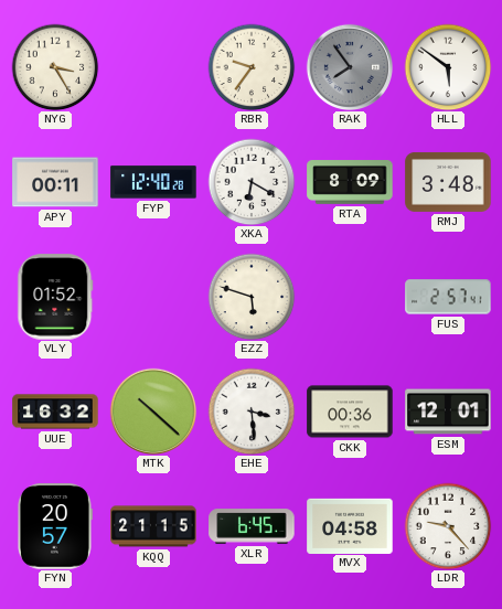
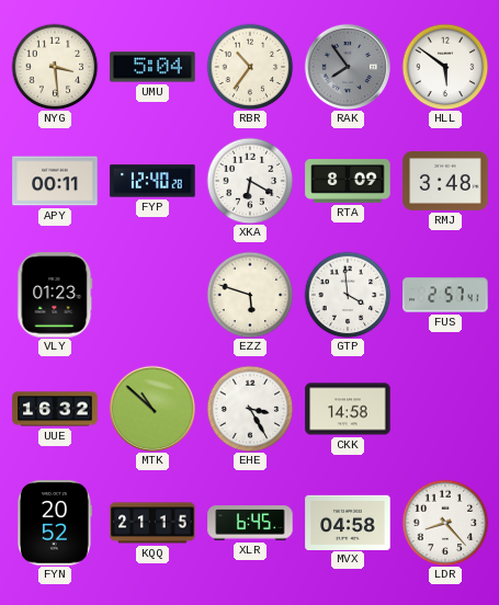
NYG: 3:25 -> 3:29
UMU: none -> 5:04
RBR: 9:36 -> 10:36
VLY: 01:52 -> 01:23
GTP: none -> 3:59
MTK: 10:22 -> 10:52
EHE: 3:29 -> 3:25
CKK: 00:36 -> 14:58
ESM: 12:01 -> none
FYN: 20:57 -> 20:52
LDR: 9:23 -> 8:23
